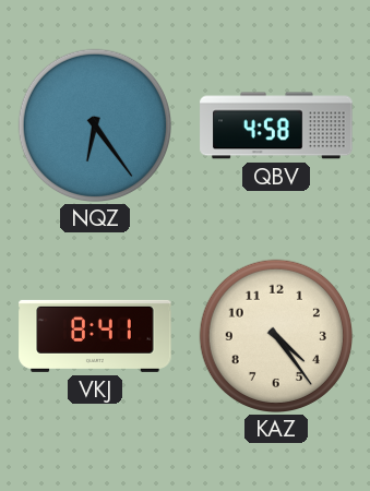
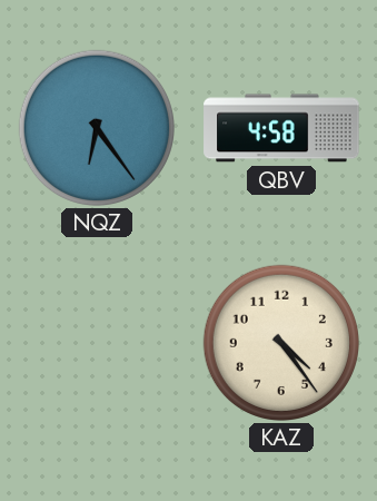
VKJ: 8:41 -> none
